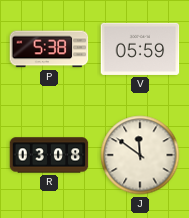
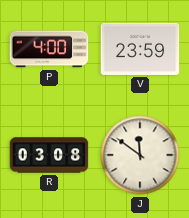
P: 5:38 -> 4:00
V: 05:59 -> 23:59
